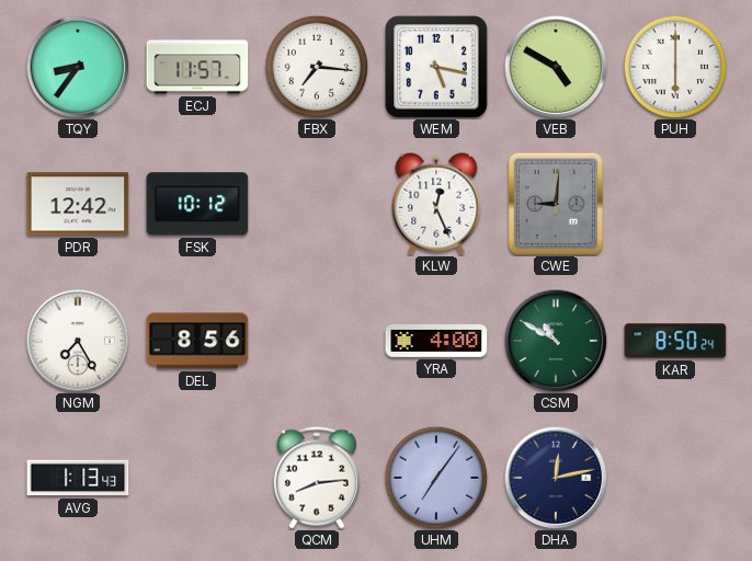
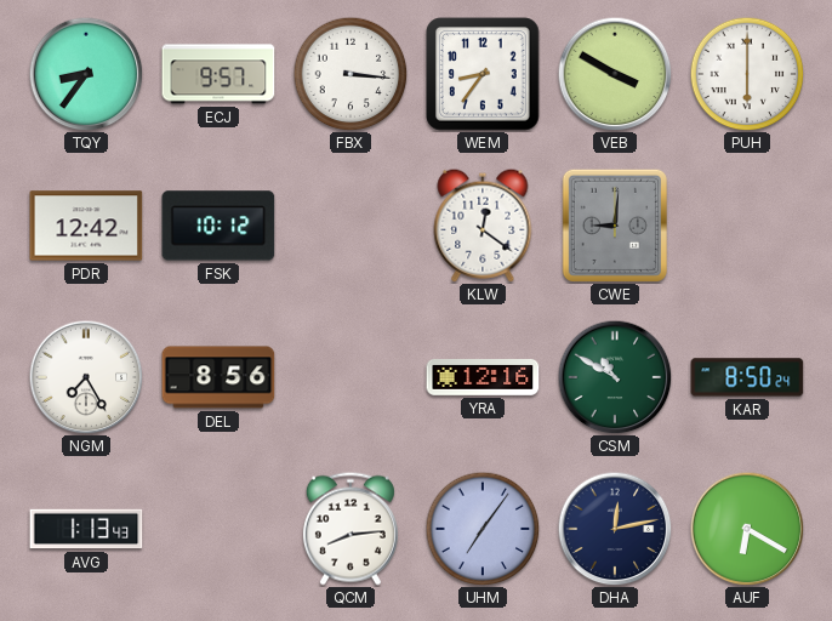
ECJ: 11:57 -> 9:57
FBX: 7:16 -> 3:16
WEM: 5:17 -> 8:36
VEB: 4:50 -> 3:50
KLW: 12:26 -> 12:21
YRA: 4:00 -> 12:16
AUF: none -> 6:20
